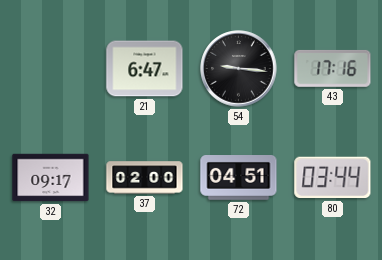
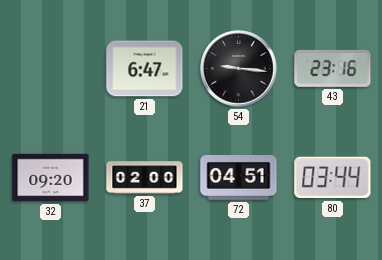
43: 17:16 -> 23:16
32: 09:17 -> 09:20
